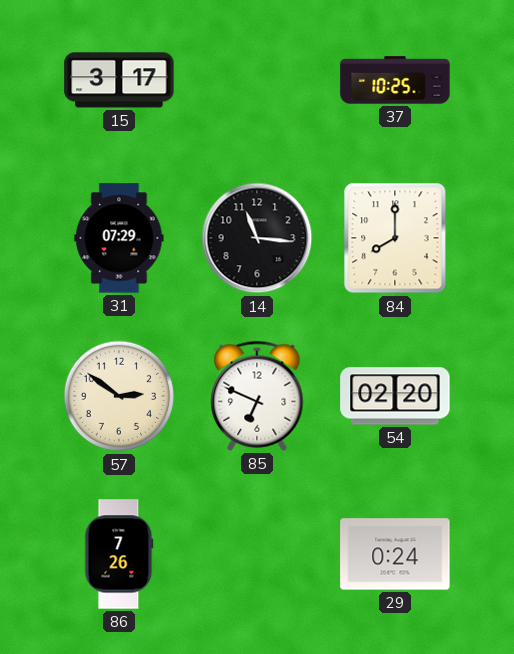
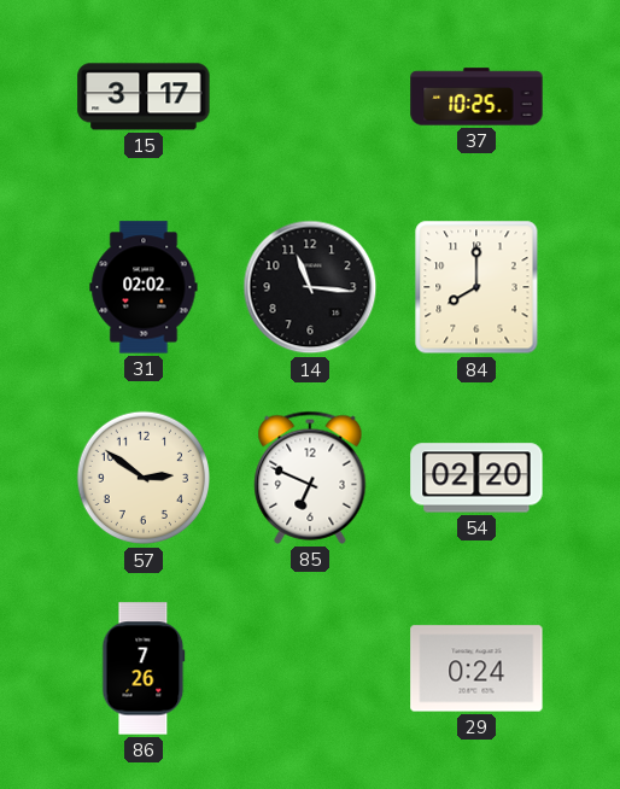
31: 07:29 -> 02:02
